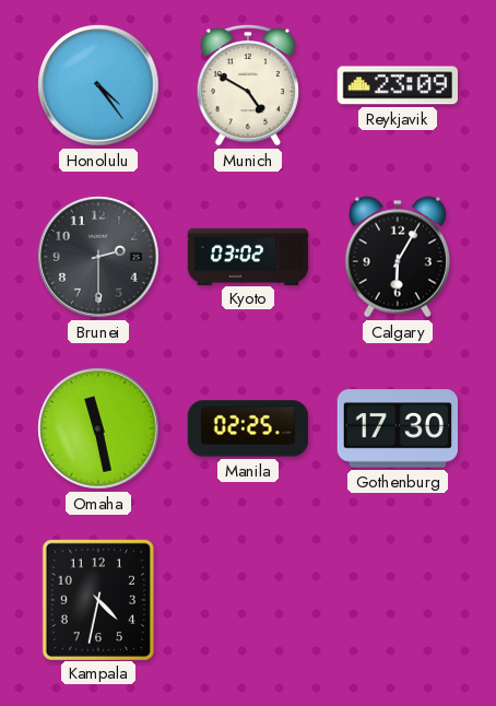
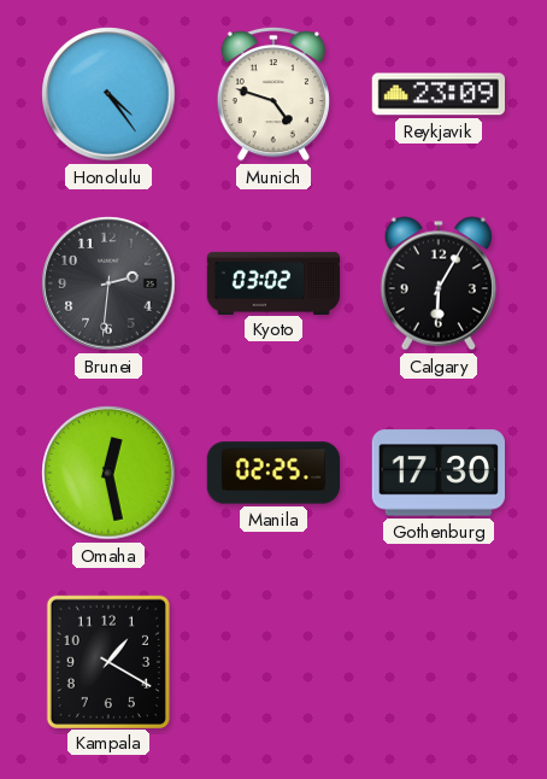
Munich: 4:50 -> 4:48
Brunei: 2:30 -> 2:31
Omaha: 11:28 -> 12:28
Kampala: 4:32 -> 1:20
